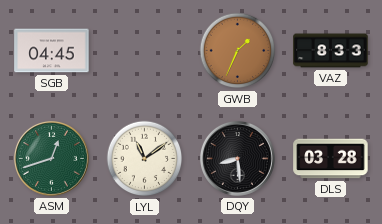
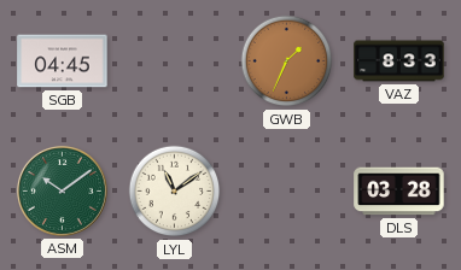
ASM: 12:42 -> 10:09
DQY: 8:29 -> none
